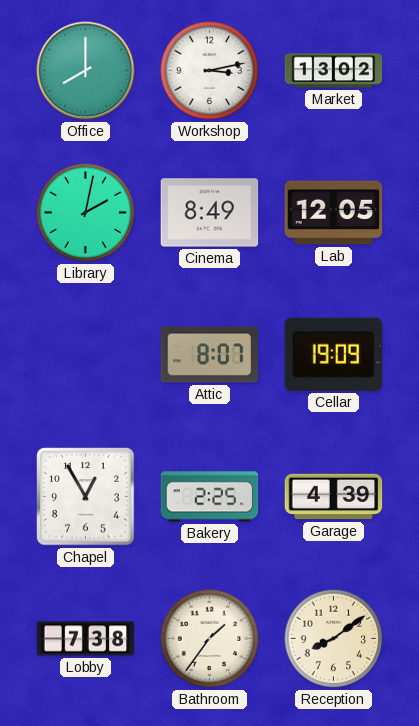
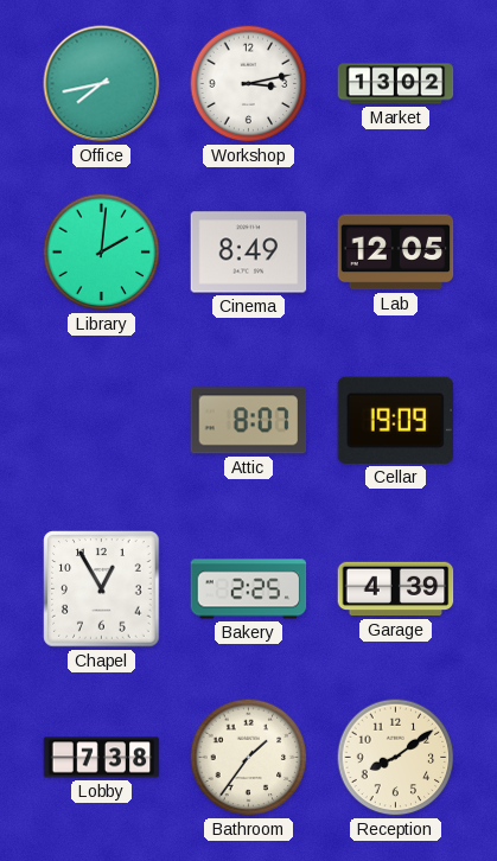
Office: 8:00 -> 7:43
Library: 2:02 -> 2:01
